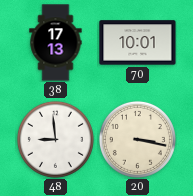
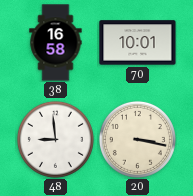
38: 17:13 -> 16:58
